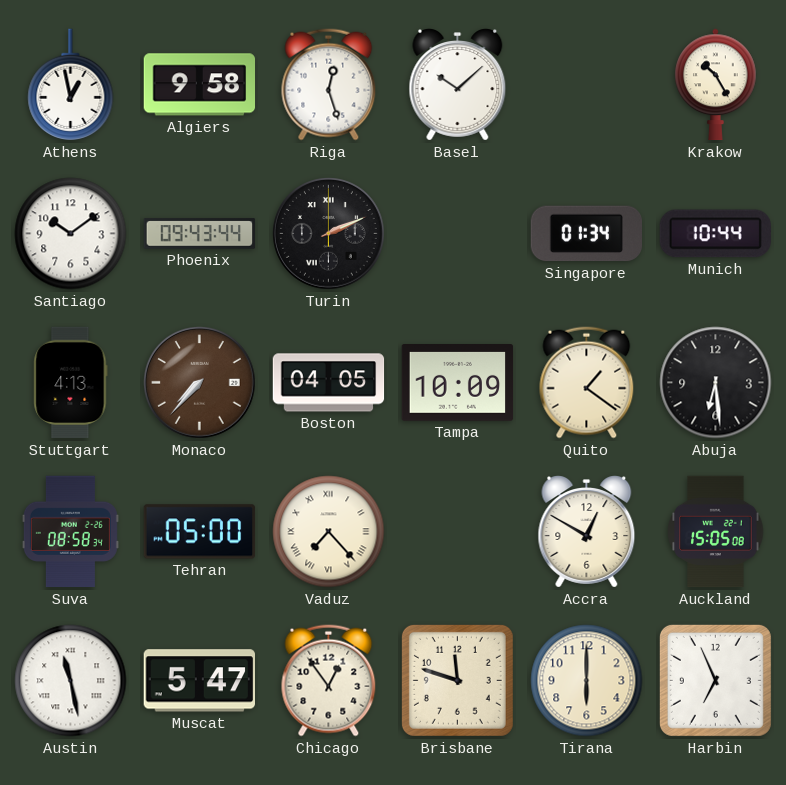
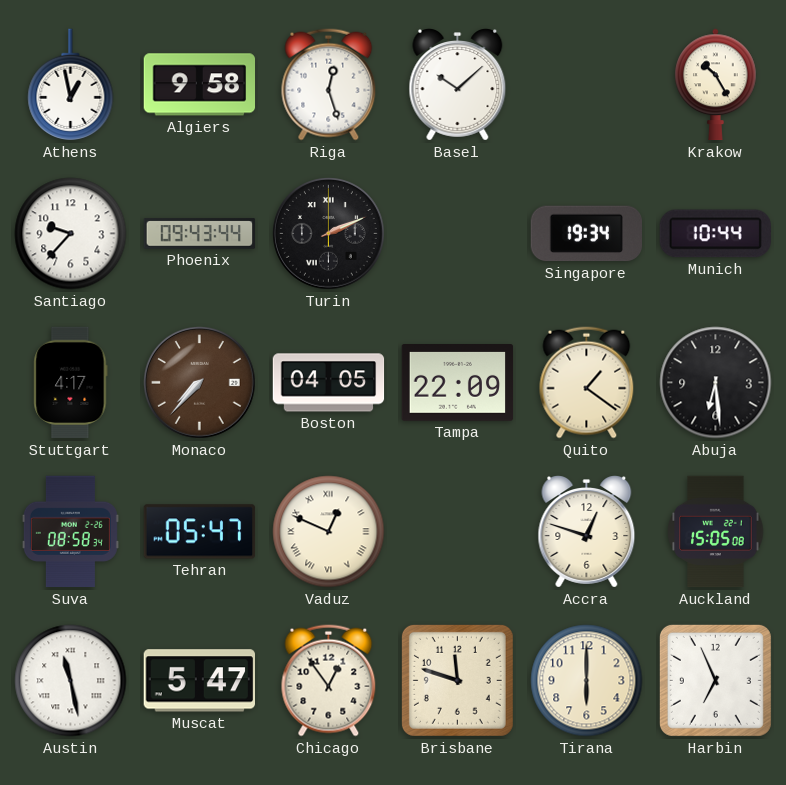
Santiago: 10:09 -> 9:37
Singapore: 01:34 -> 19:34
Stuttgart: 4:13 -> 4:17
Tampa: 10:09 -> 22:09
Tehran: 05:00 -> 05:47
Vaduz: 7:23 -> 12:49
Accra: 12:50 -> 12:48
